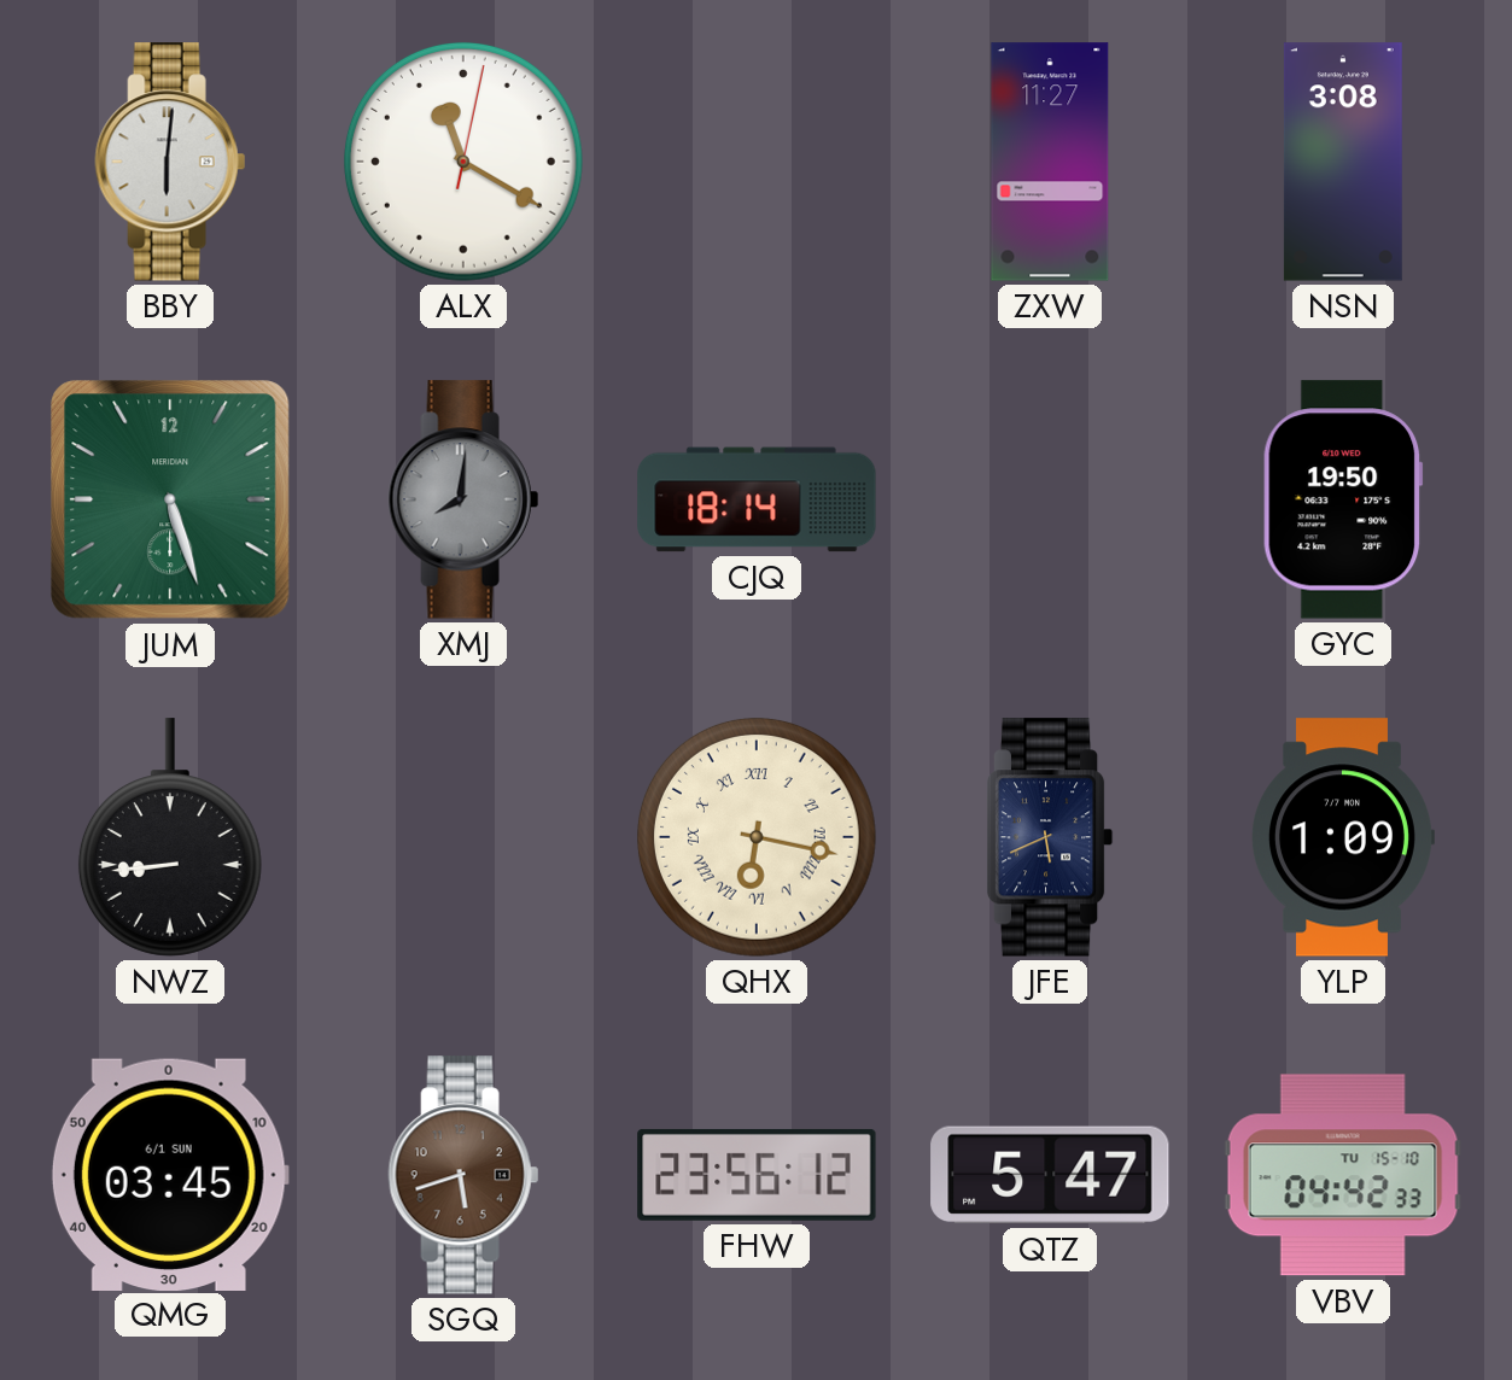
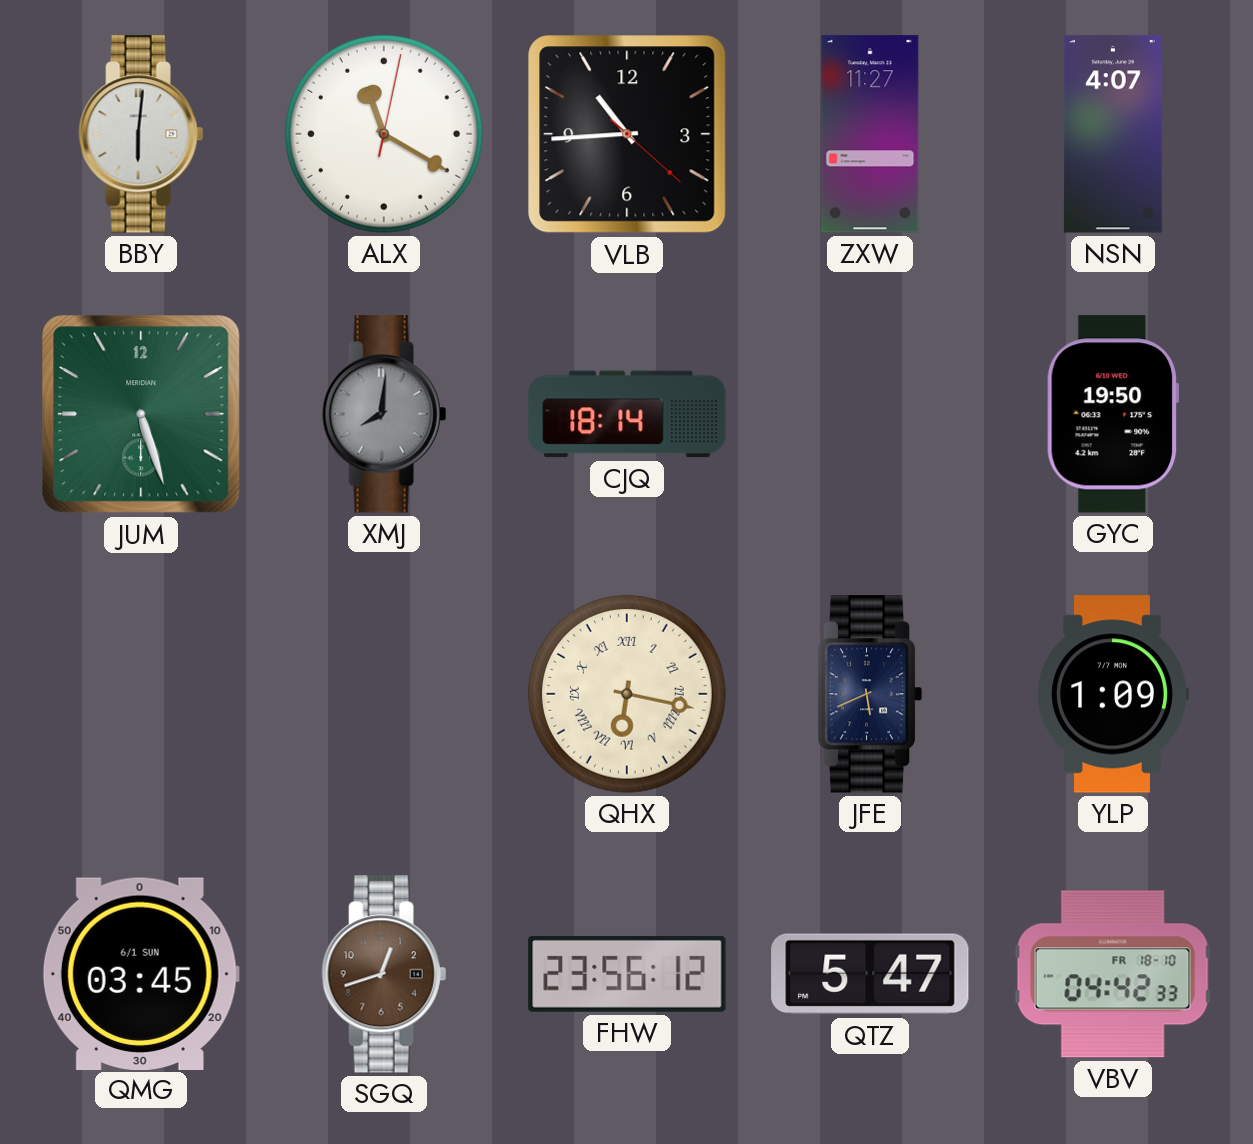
VLB: none -> 10:44
NSN: 3:08 -> 4:07
NWZ: 8:44 -> none
SGQ: 5:42 -> 12:42
VBV date: TU 15-10 -> FR 18-10
